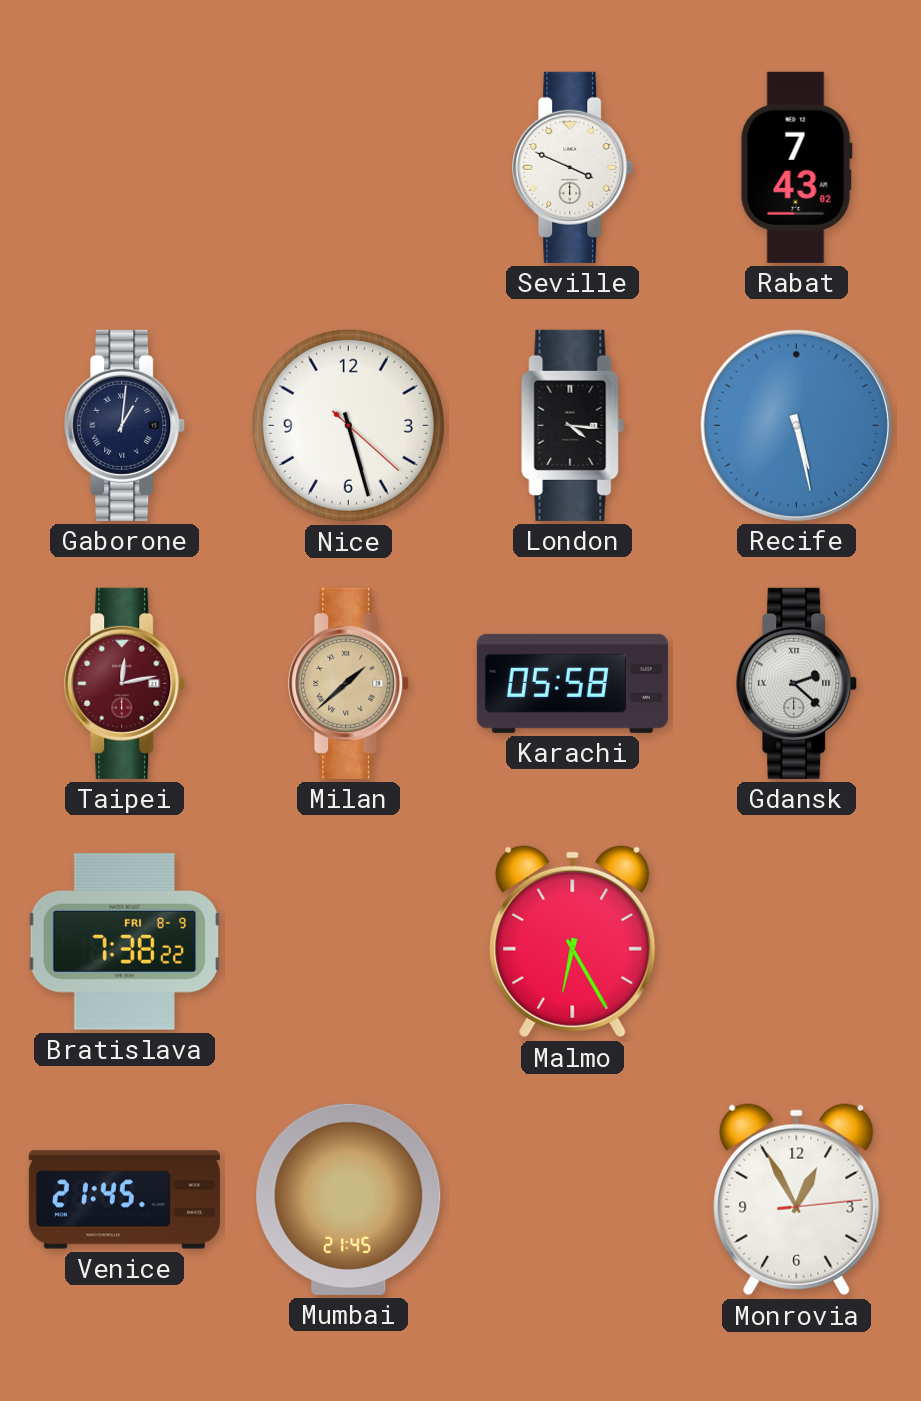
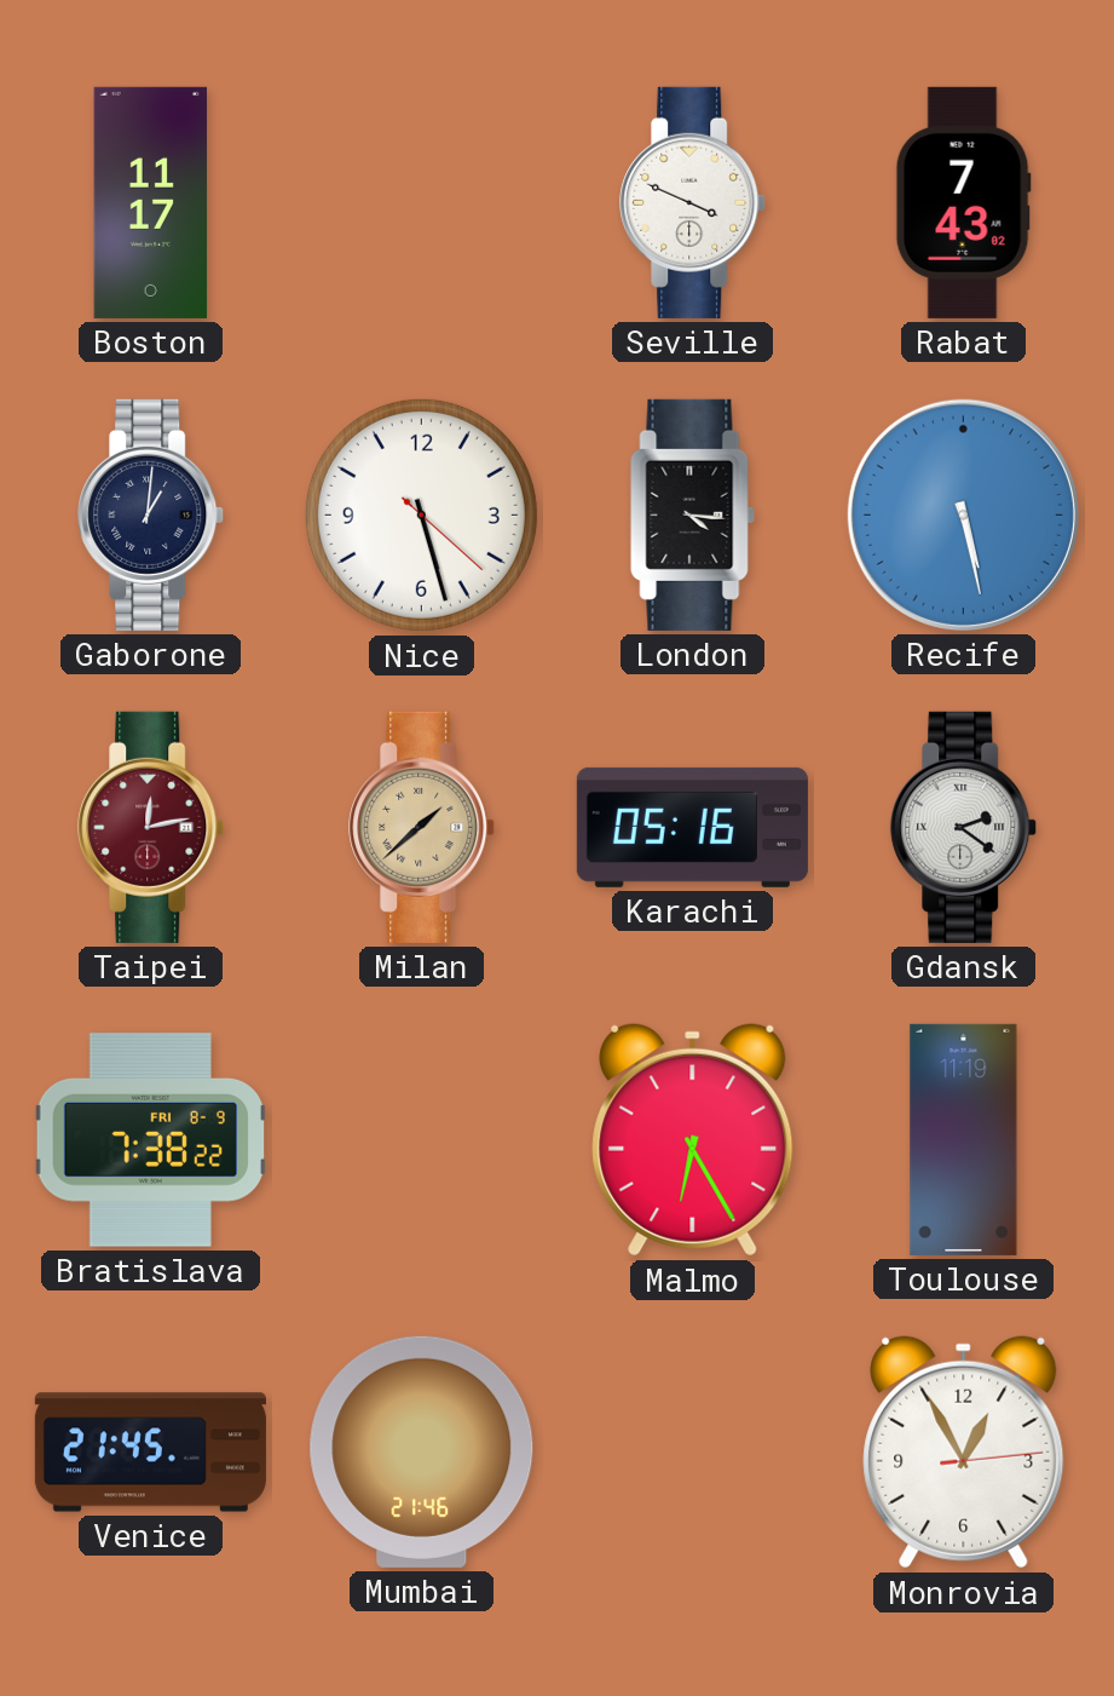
Boston: none -> 11:17
Karachi: 05:58 -> 05:16
Gdansk: 2:22 -> 2:21
Toulouse: none -> 11:19
Mumbai: 21:45 -> 21:46
